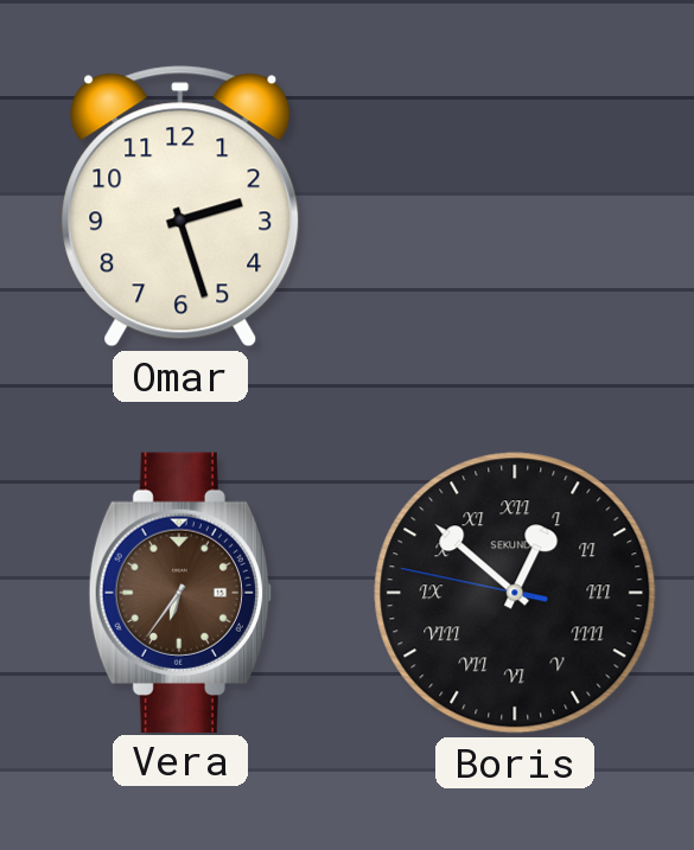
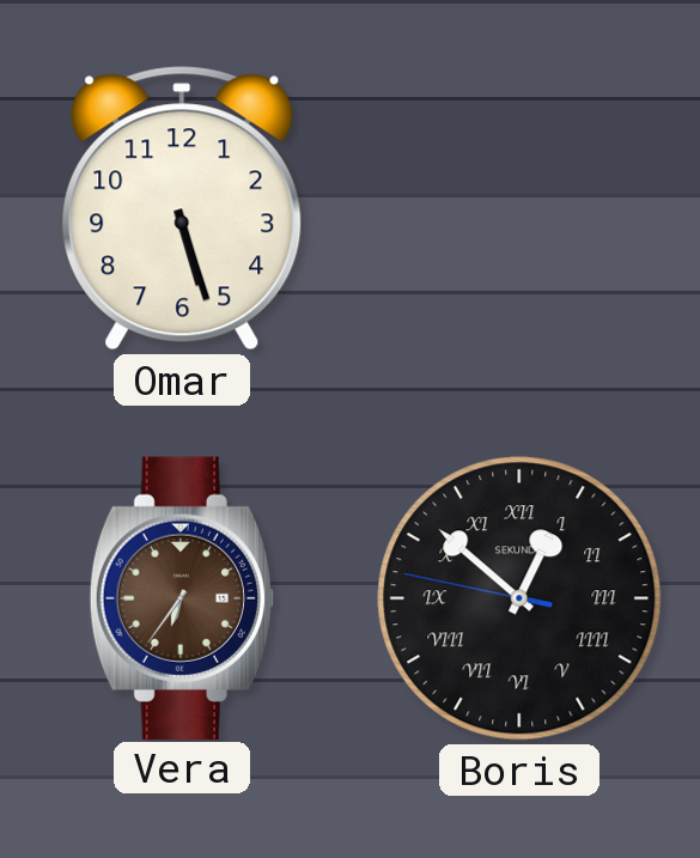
Omar: 2:27 -> 5:27
